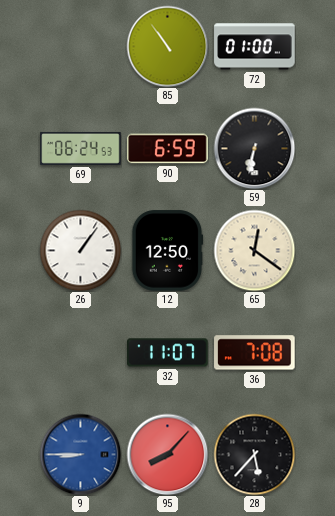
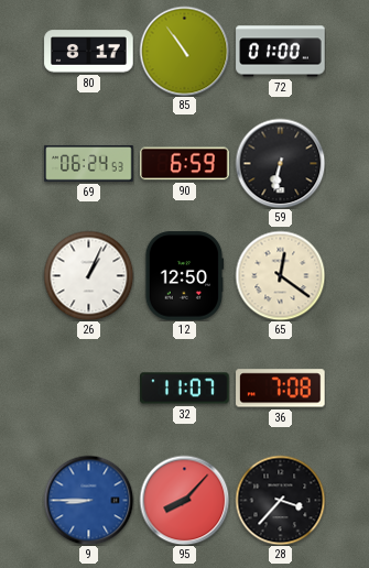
80: none -> 8:17
26: 1:06 -> 1:04
28: 5:37 -> 3:37
